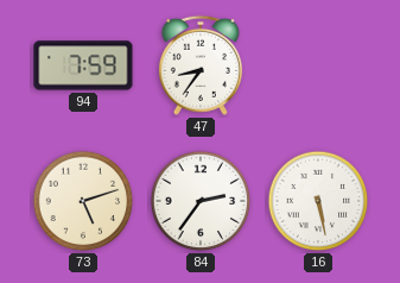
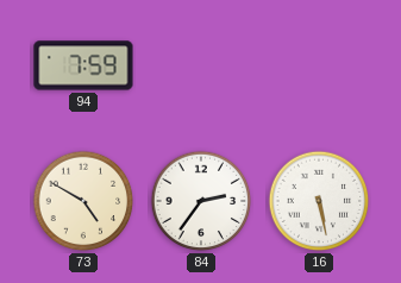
47: 8:36 -> none
73: 5:12 -> 4:50
